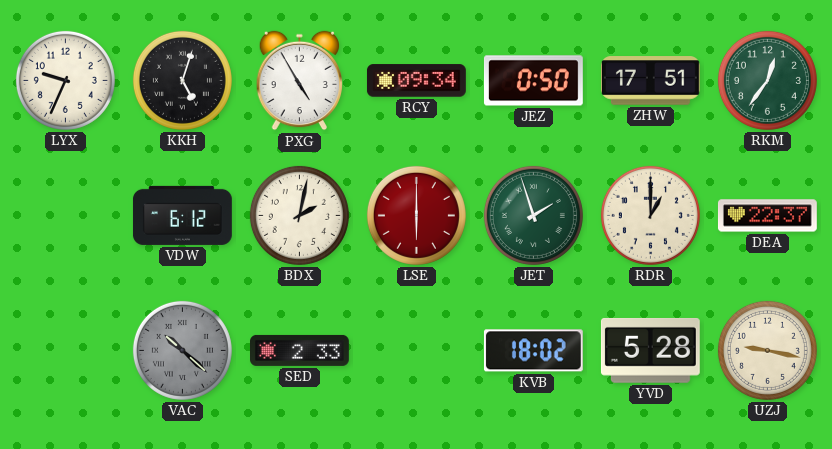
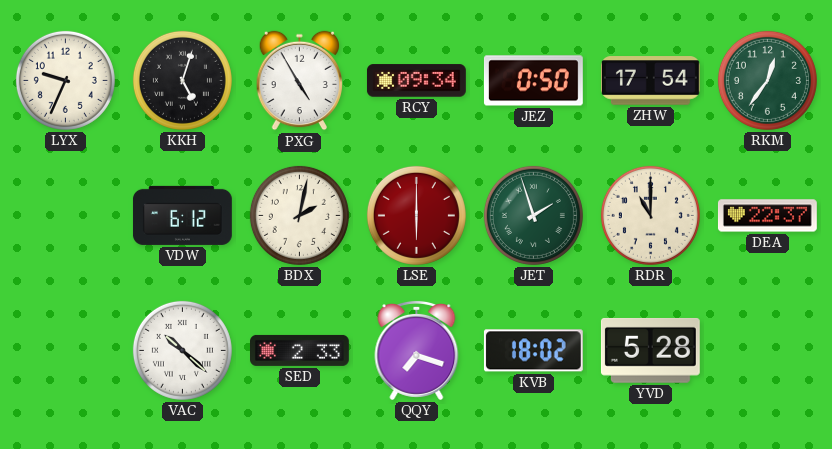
ZHW: 17:51 -> 17:54
RDR: 1:00 -> 11:00
VAC dial: grey -> white
QQY: none -> 7:18
UZJ: 9:17 -> none
